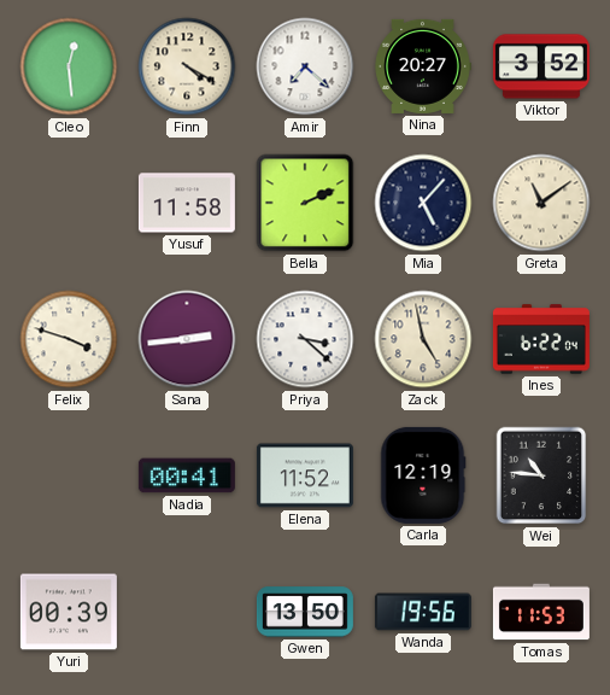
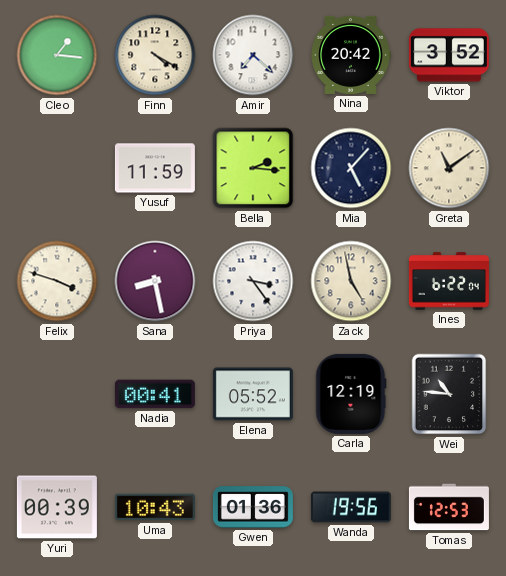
Cleo: 12:29 -> 1:16
Nina: 20:27 -> 20:42
Yusuf: 11:58 -> 11:59
Bella: 2:11 -> 2:16
Sana: 2:44 -> 8:28
Priya: 3:22 -> 3:24
Elena: 11:52 -> 05:52
Uma: none -> 10:43
Gwen: 13:50 -> 01:36
Tomas: 11:53 -> 12:53
